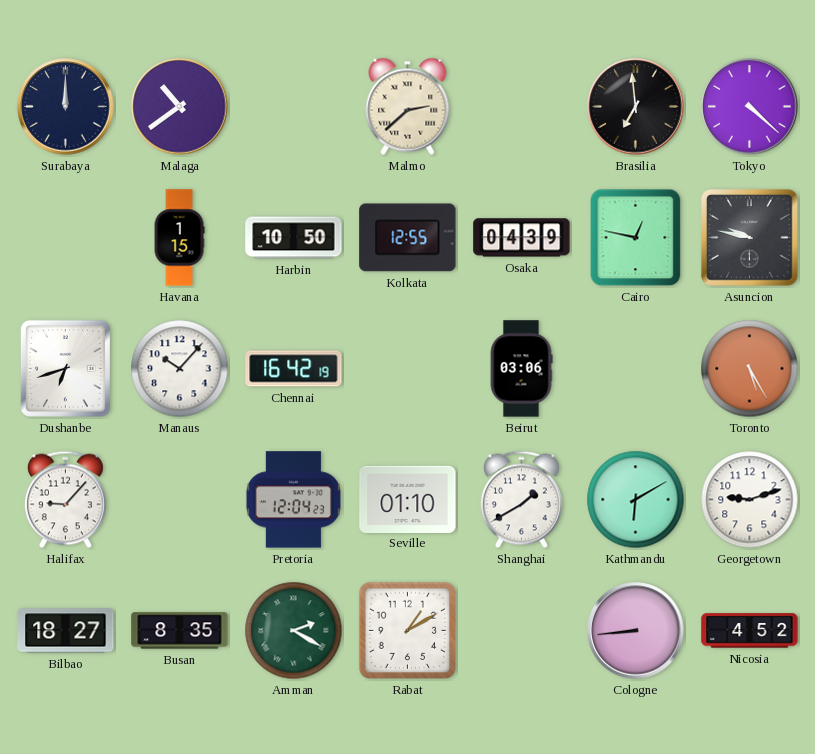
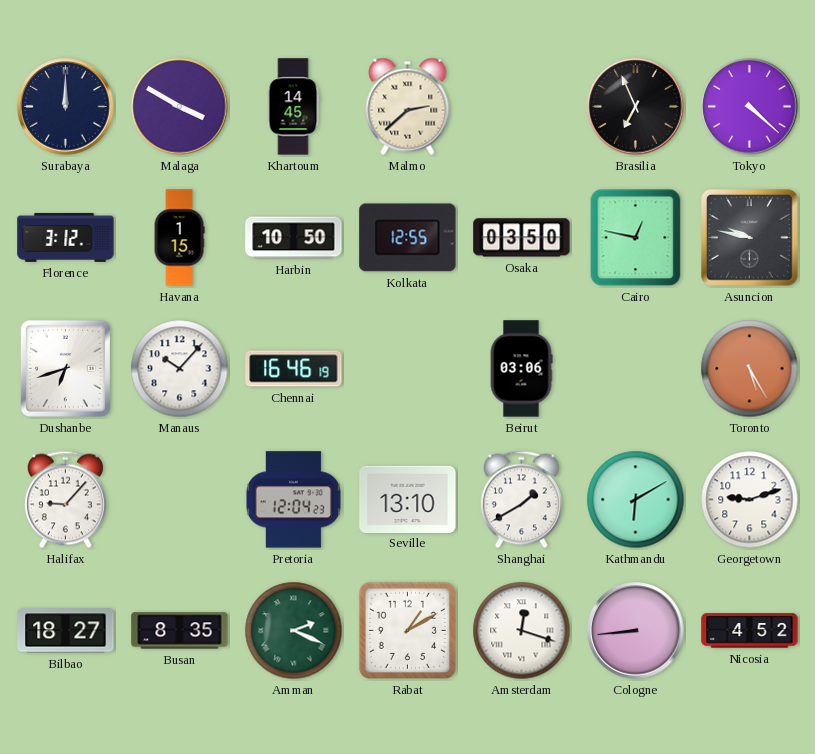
Malaga: 10:39 -> 3:50
Khartoum: none -> 14:45
Brasilia: 6:59 -> 6:56
Florence: none -> 3:12
Osaka: 04:39 -> 03:50
Chennai: 16:42 -> 16:46
Seville: 01:10 -> 13:10
Amman: 2:20 -> 2:19
Amsterdam: none -> 12:18
